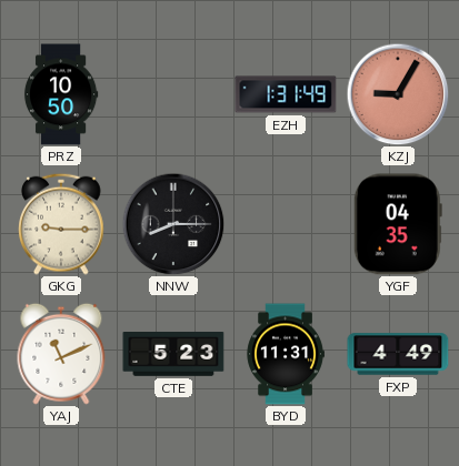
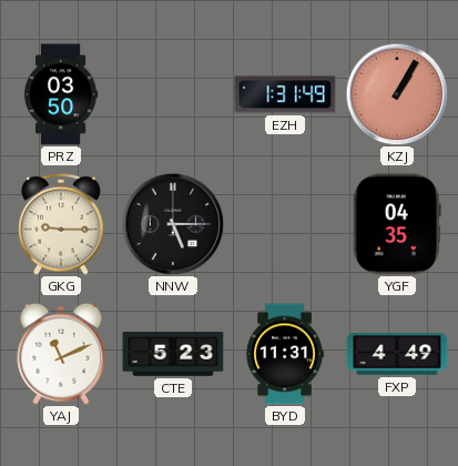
PRZ: 10:50 -> 03:50
KZJ: 9:05 -> 1:05
NNW: 8:15 -> 5:15
